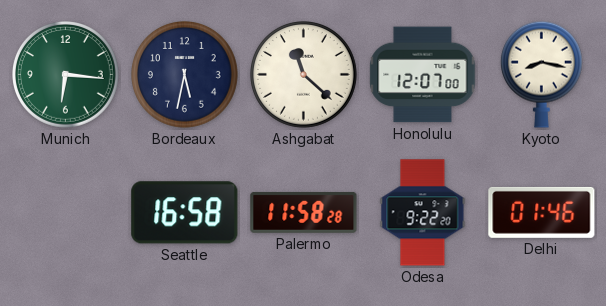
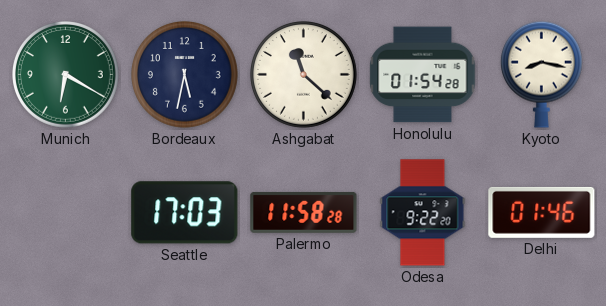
Munich: 6:16 -> 6:20
Honolulu: 12:07 -> 01:54
Seattle: 16:58 -> 17:03
